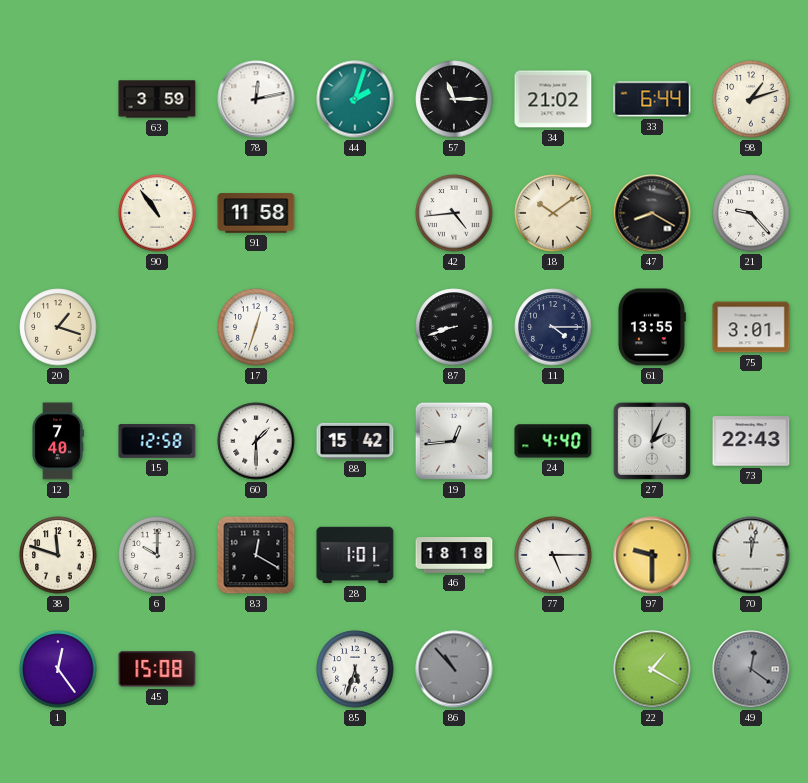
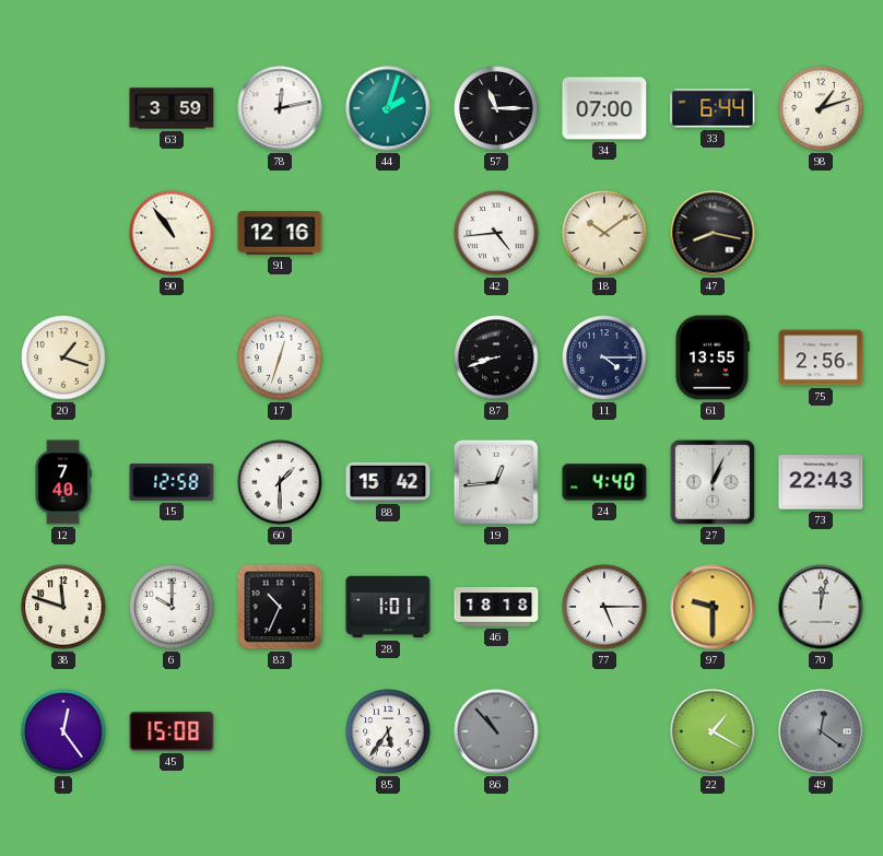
34: 21:02 -> 07:00
91: 11:58 -> 12:16
47: 8:20 -> 8:17
21: 9:23 -> none
75: 3:01 -> 2:56
27: 2:04 -> 1:04
83: 12:20 -> 10:34
85: 5:33 -> 5:36
